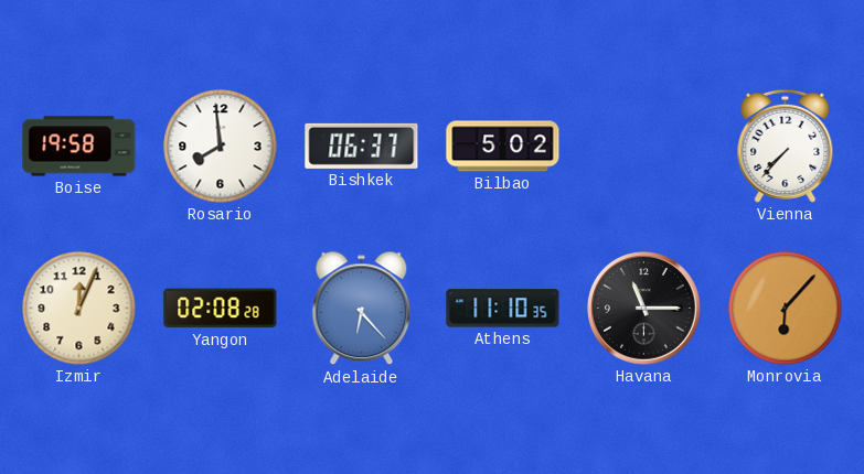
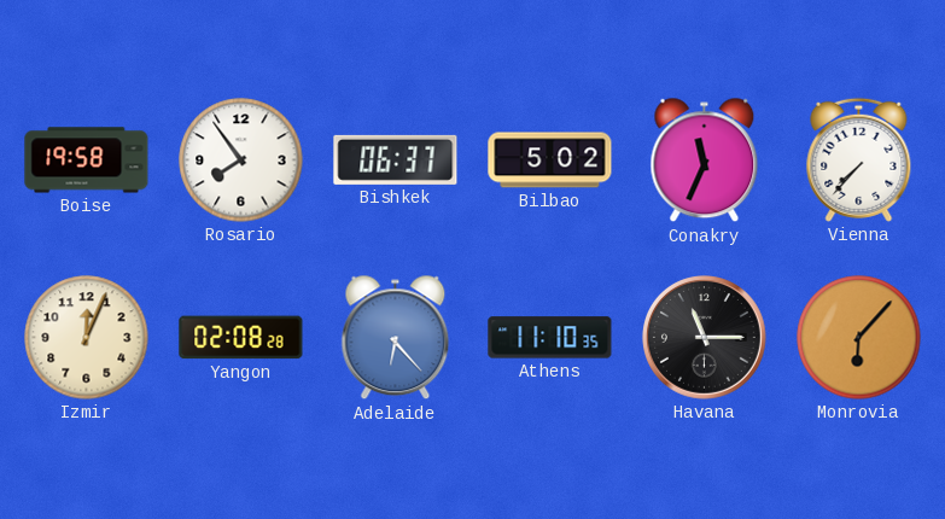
Rosario: 7:59 -> 7:54
Conakry: none -> 11:34
